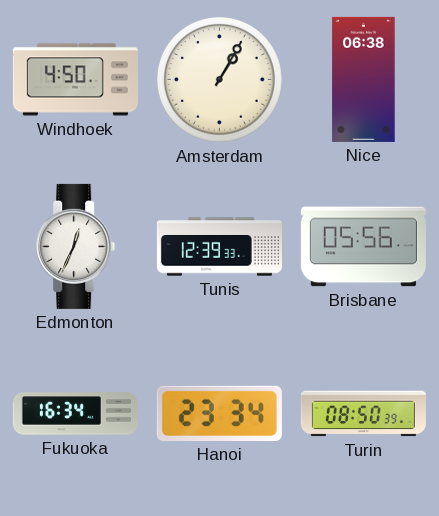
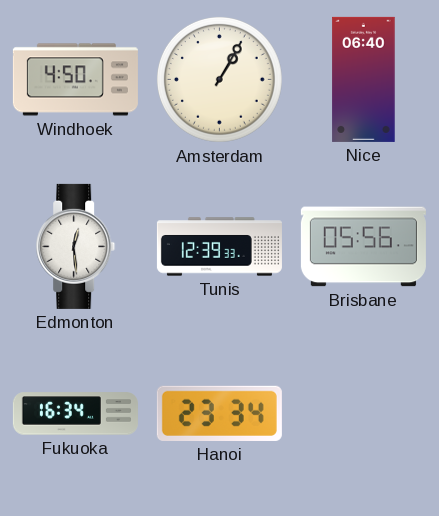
Nice: 06:38 -> 06:40
Edmonton: 12:34 -> 12:29
Turin: 08:50 -> none
